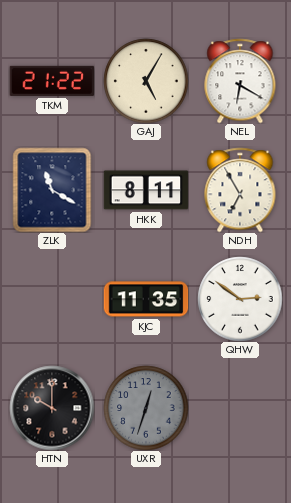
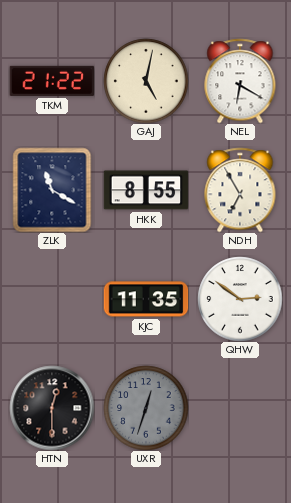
GAJ: 5:05 -> 5:02
HKK: 8:11 -> 8:55
HTN: 10:00 -> 12:30
